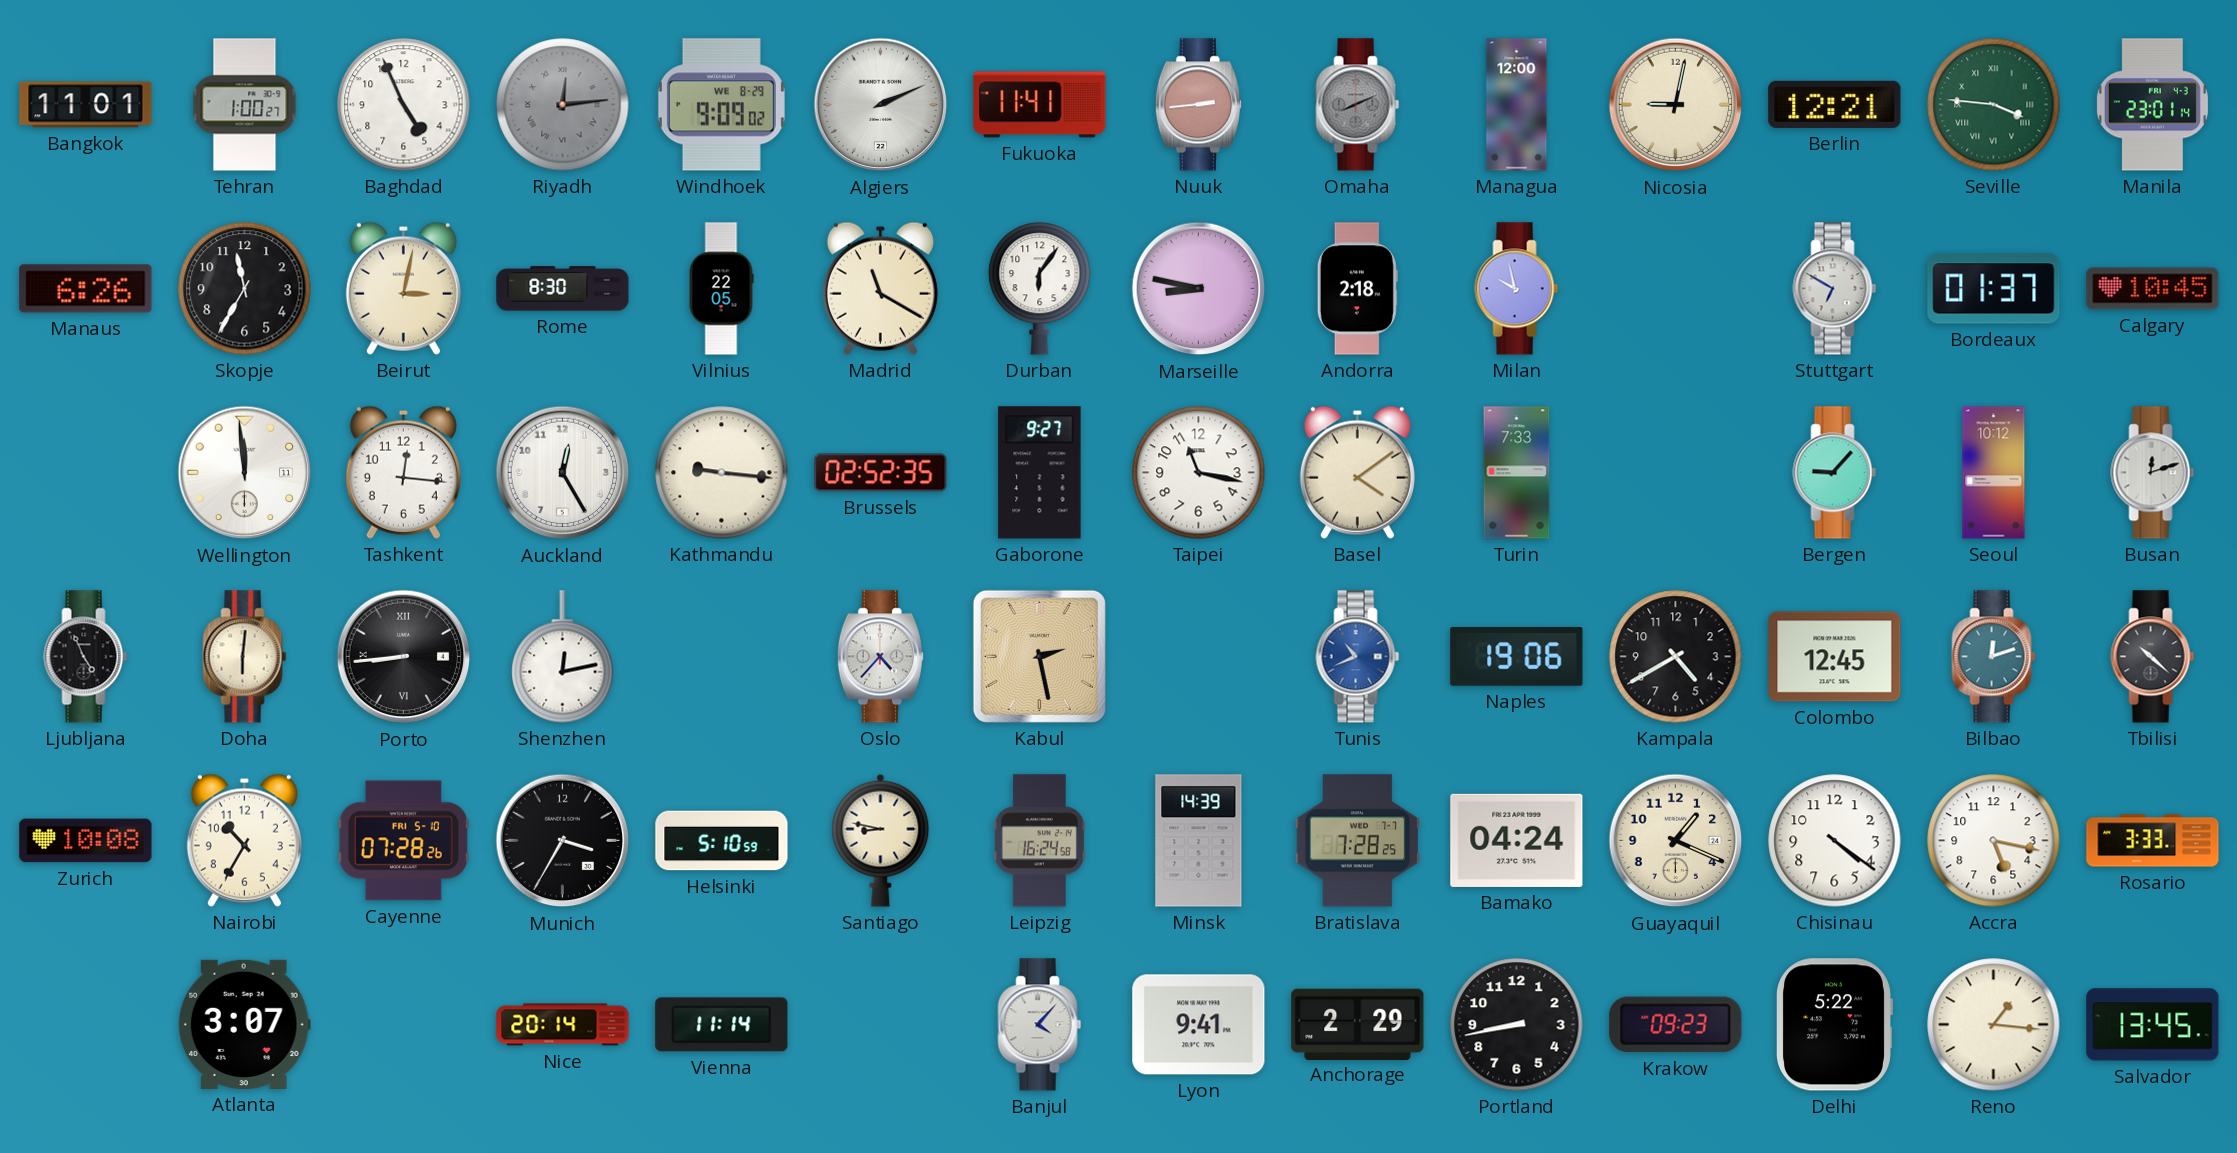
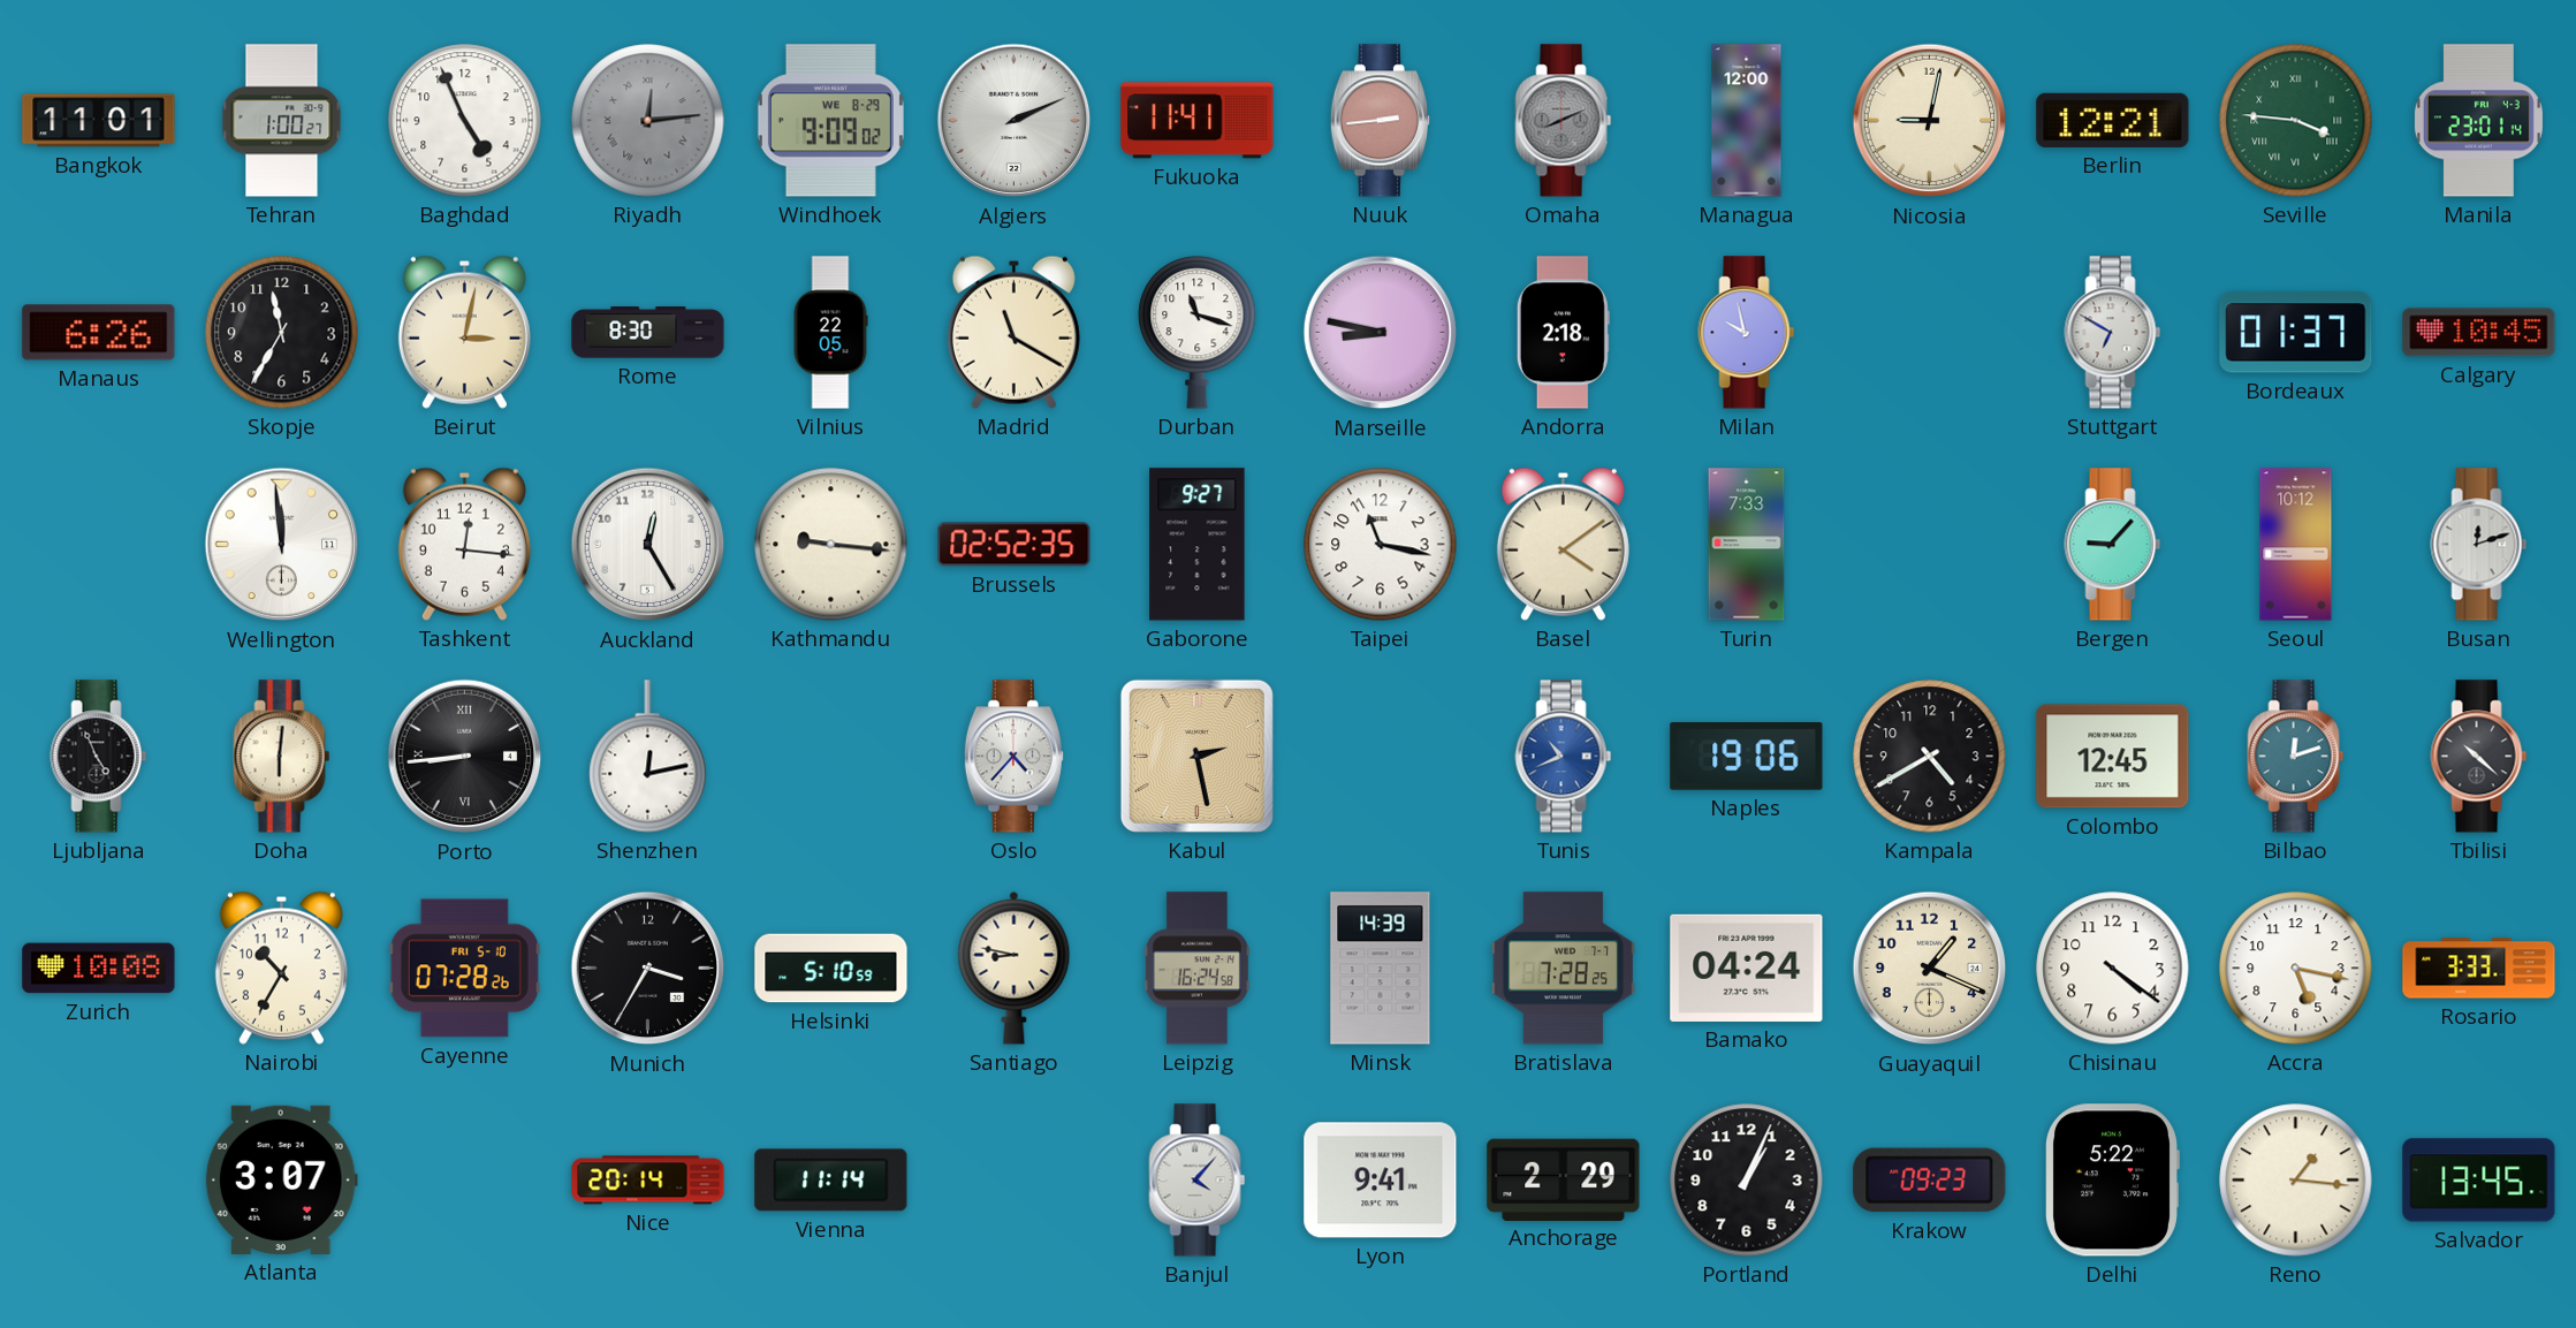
Durban: 6:06 -> 11:18
Portland: 8:43 -> 1:04
